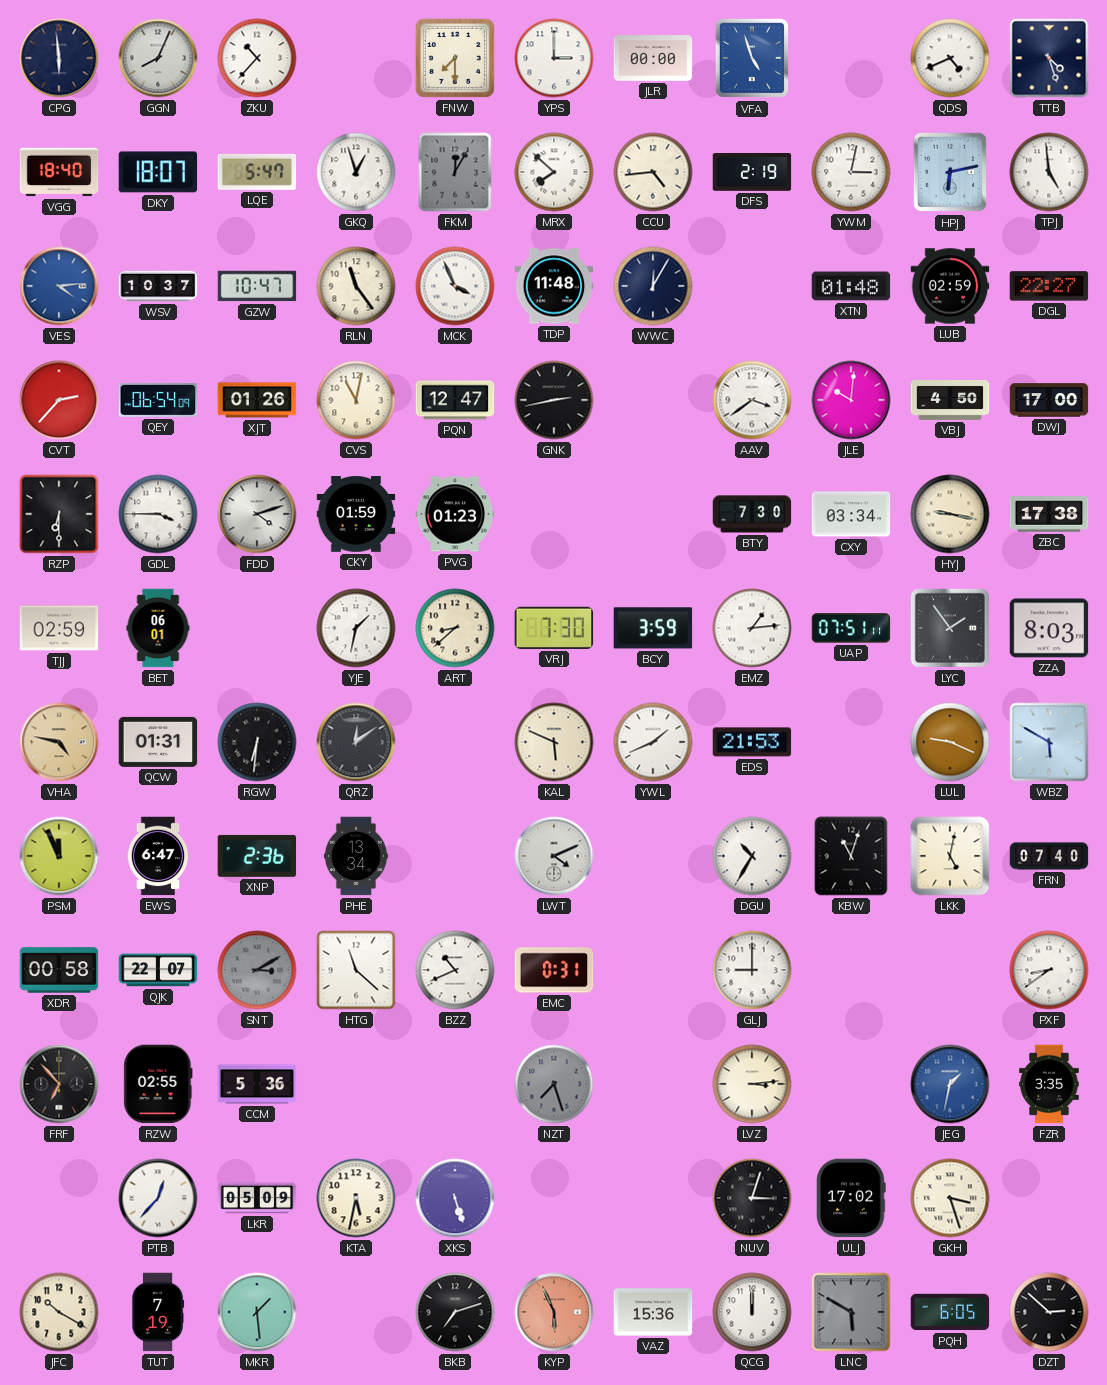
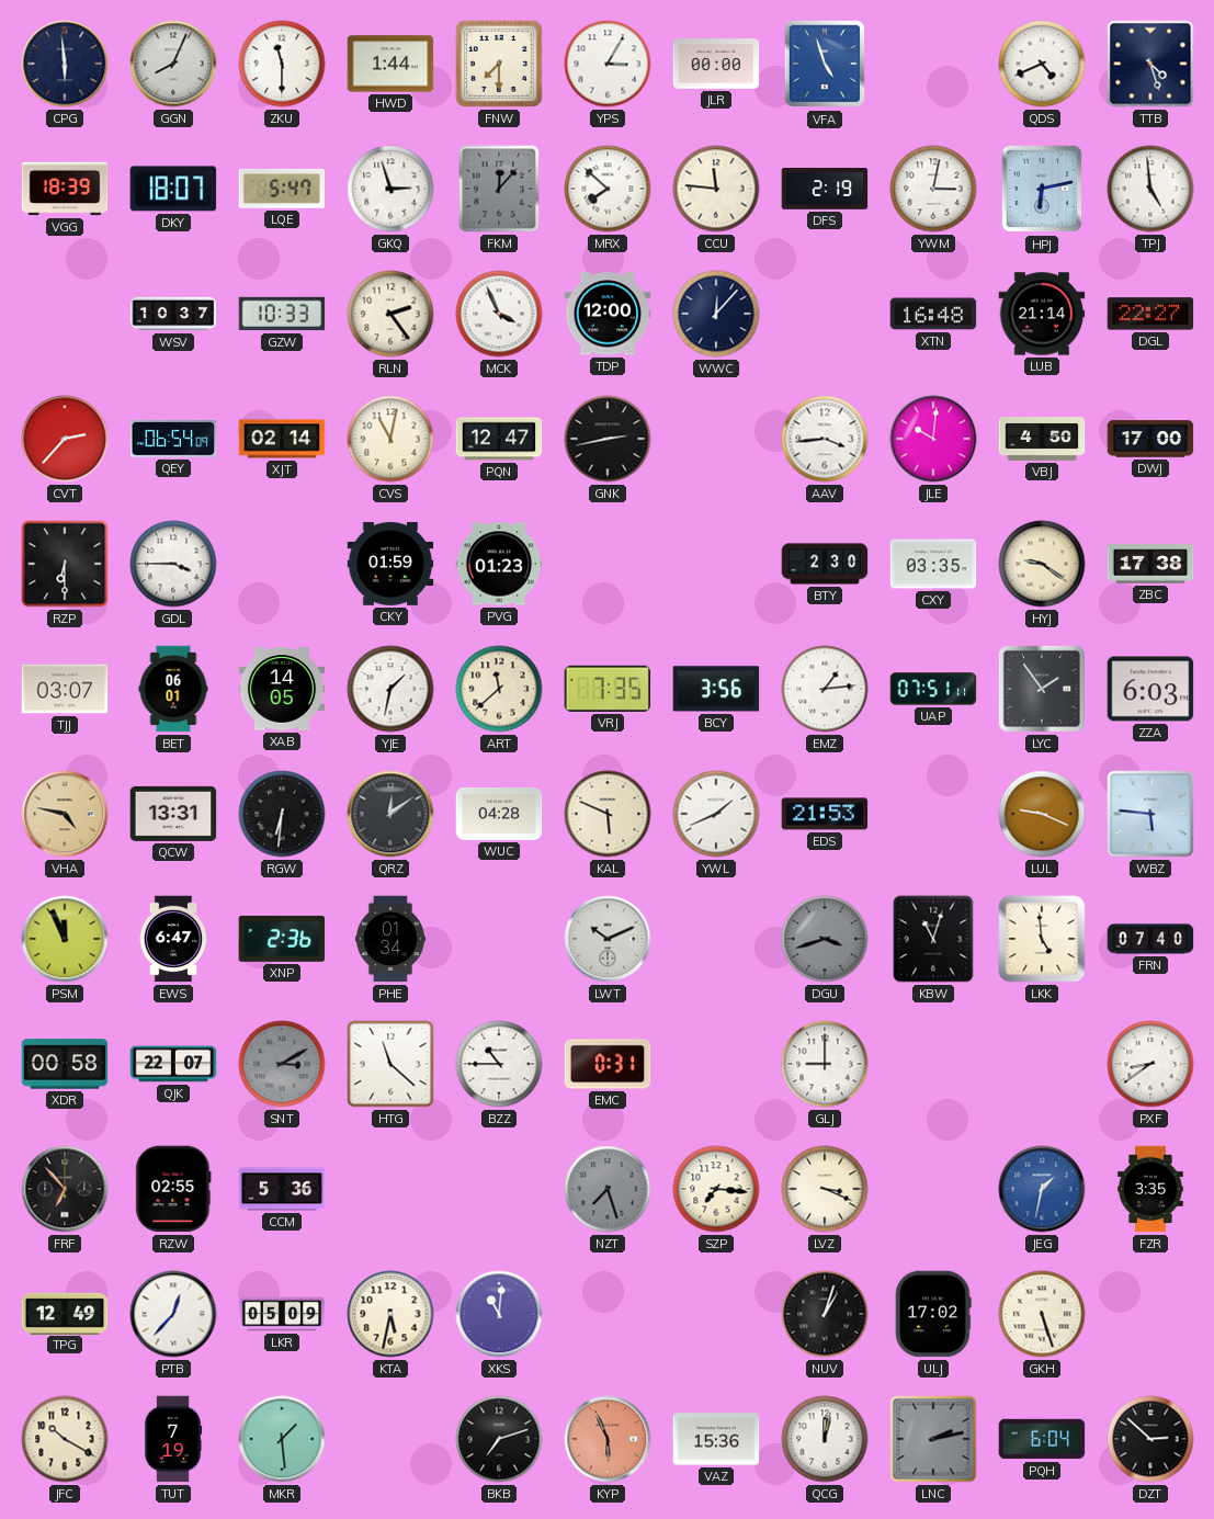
ZKU: 10:37 -> 11:30
HWD: none -> 1:44
YPS: 3:00 -> 3:05
VGG: 18:40 -> 18:39
GKQ: 12:57 -> 2:57
FKM: 12:05 -> 12:07
CCU: 4:44 -> 11:46
VES: 4:14 -> none
GZW: 10:47 -> 10:33
RLN: 11:24 -> 2:24
TDP: 11:48 -> 12:00
WWC: 12:05 -> 12:07
XTN: 01:48 -> 16:48
LUB: 02:59 -> 21:14
XJT: 01:26 -> 02:14
AAV: 3:39 -> 3:44
FDD: 4:12 -> none
BTY: 7:30 -> 2:30
CXY: 03:34 -> 03:35
HYJ: 9:17 -> 9:21
TJJ: 02:59 -> 03:07
XAB: none -> 14:05
ART: 8:38 -> 11:38
VRJ: 7:30 -> 7:35
BCY: 3:59 -> 3:56
ZZA: 8:03 -> 6:03
QCW: 01:31 -> 13:31
WUC: none -> 04:28
WBZ: 5:50 -> 5:46
PHE: 13:34 -> 01:34
LWT: 4:11 -> 10:11
DGU: 10:35 -> 3:42
DGU dial: white -> grey
LKK: 5:02 -> 4:59
BZZ: 10:41 -> 10:45
SZP: none -> 7:16
LVZ: 3:14 -> 3:19
TPG: none -> 12:49
XKS: 5:27 -> 11:01
NUV: 3:03 -> 1:03
GKH: 3:27 -> 5:27
QCG: 12:00 -> 12:02
LNC: 5:50 -> 2:13
PQH: 6:05 -> 6:04
